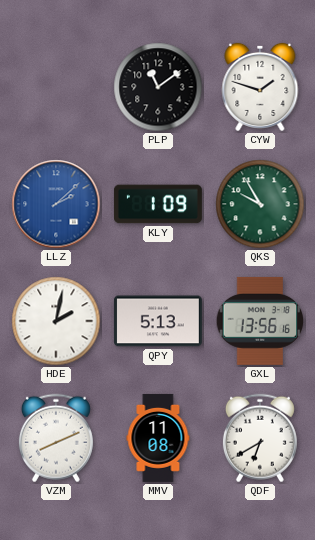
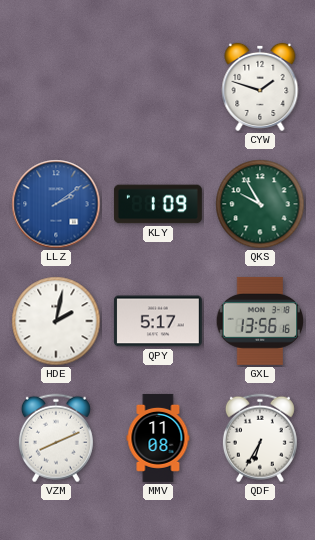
PLP: 11:09 -> none
LLZ: 2:08 -> 2:09
QPY: 5:13 -> 5:17
QDF: 6:40 -> 6:35
